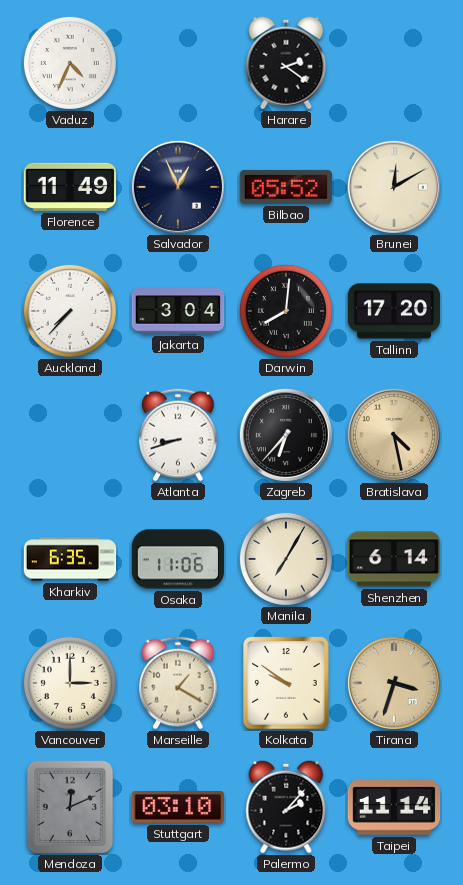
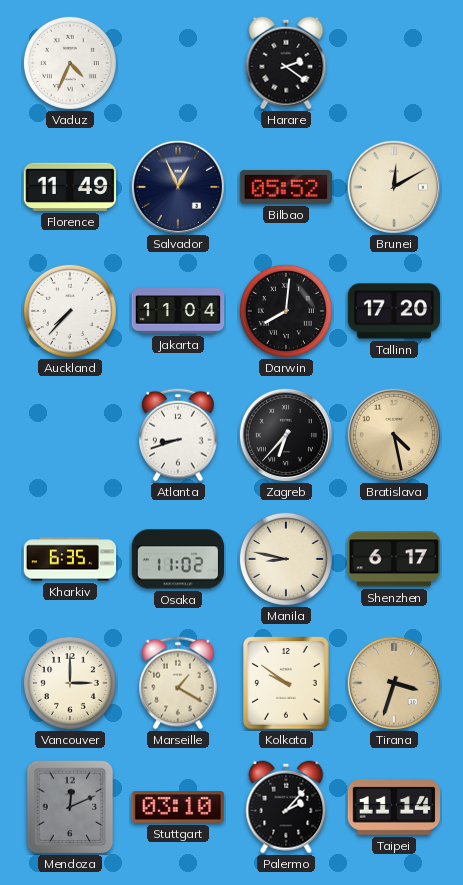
Jakarta: 3:04 -> 11:04
Osaka: 11:06 -> 11:02
Manila: 7:05 -> 8:47
Shenzhen: 6:14 -> 6:17
